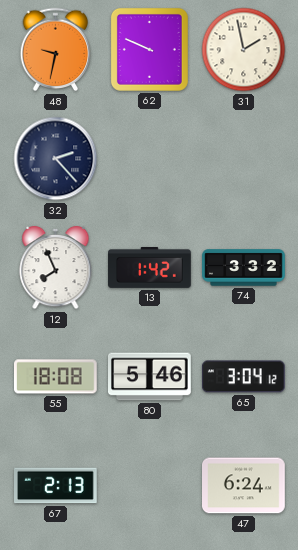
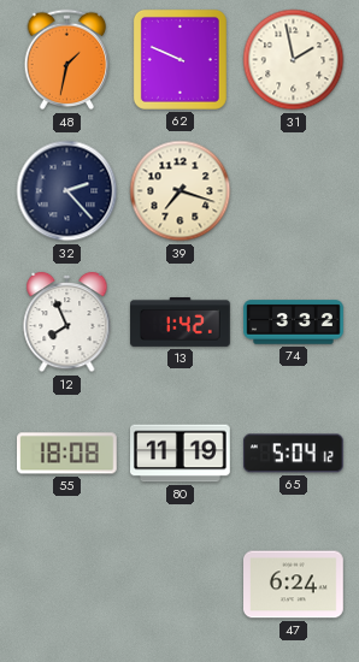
48: 9:32 -> 1:32
39: none -> 7:18
80: 5:46 -> 11:19
65: 3:04 -> 5:04
67: 2:13 -> none
